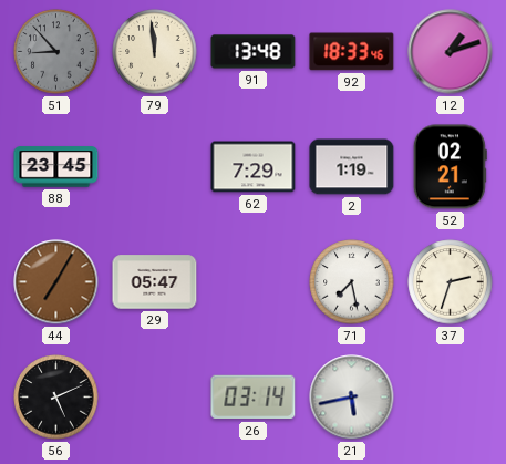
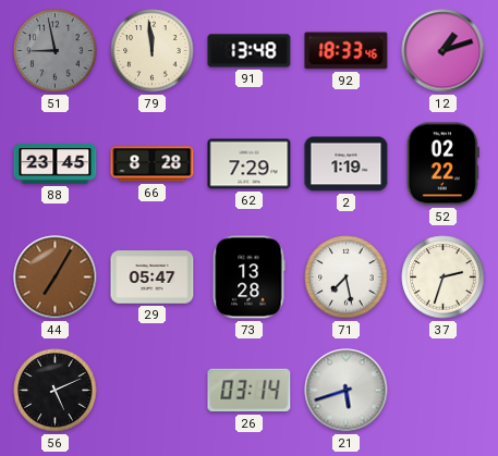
51: 8:53 -> 8:58
66: none -> 8:28
52: 02:21 -> 02:22
73: none -> 13:28
21: 5:43 -> 5:42
